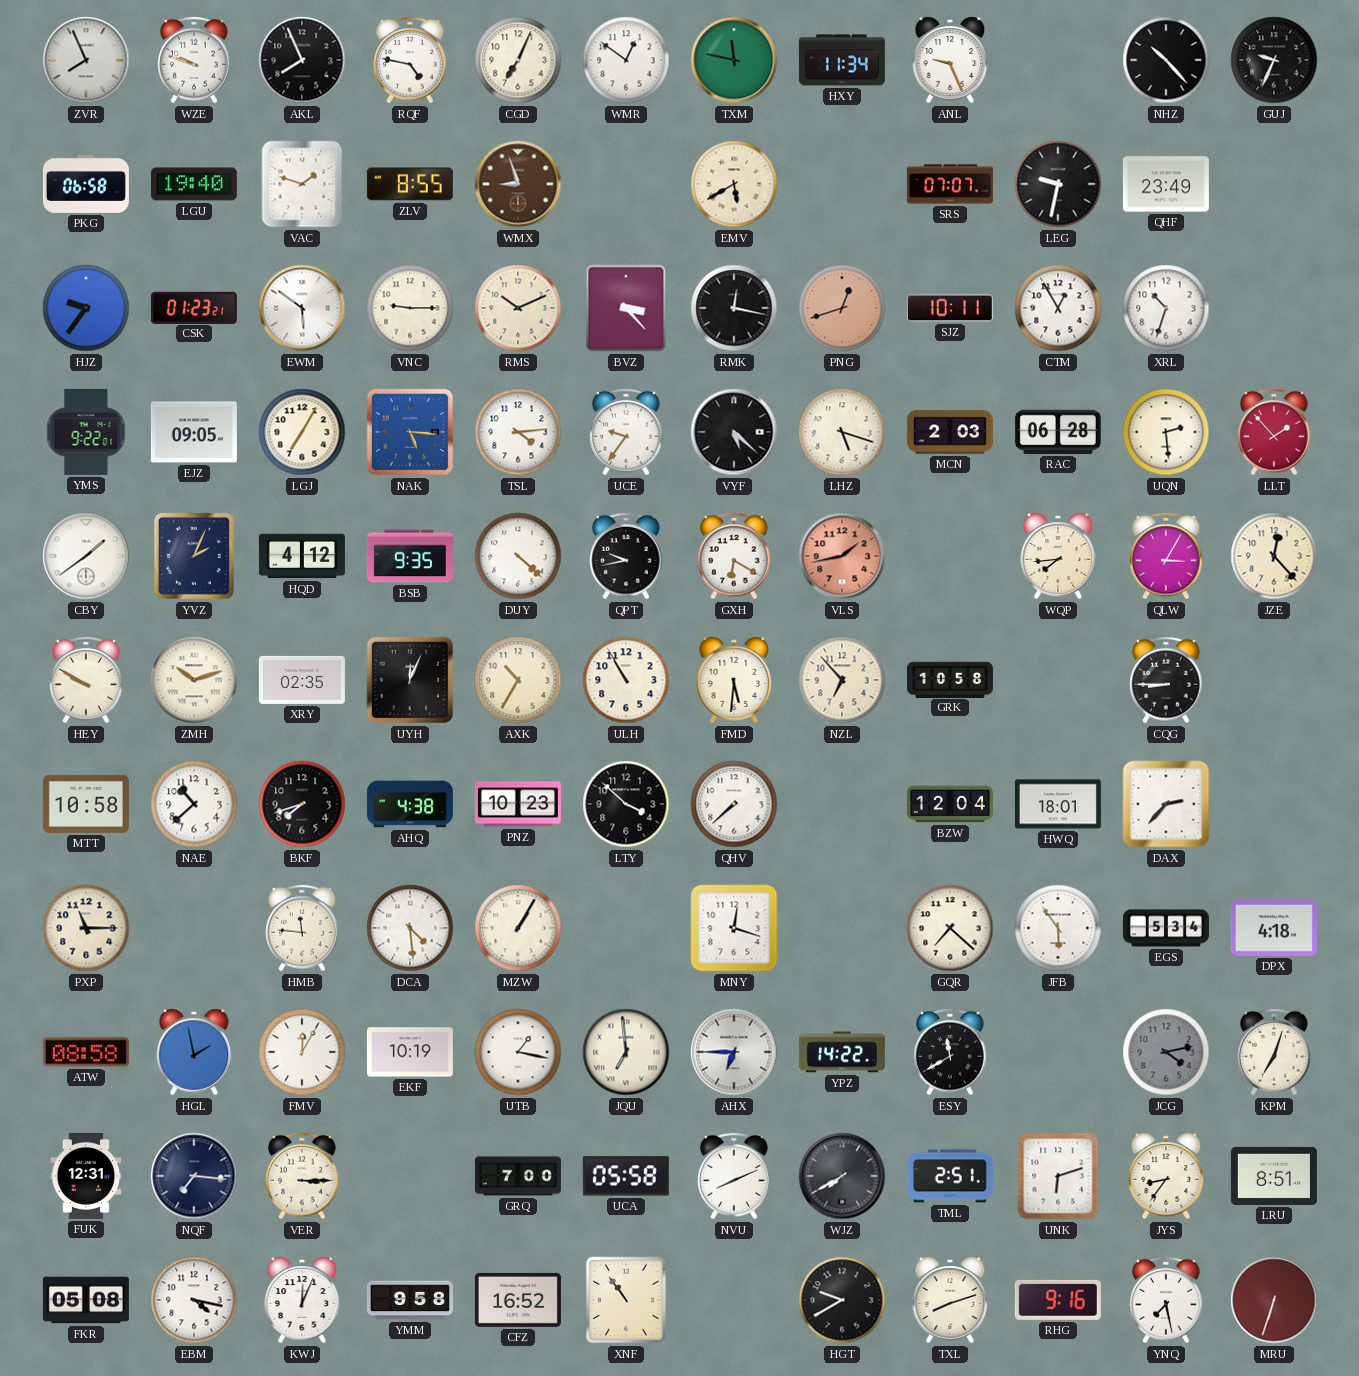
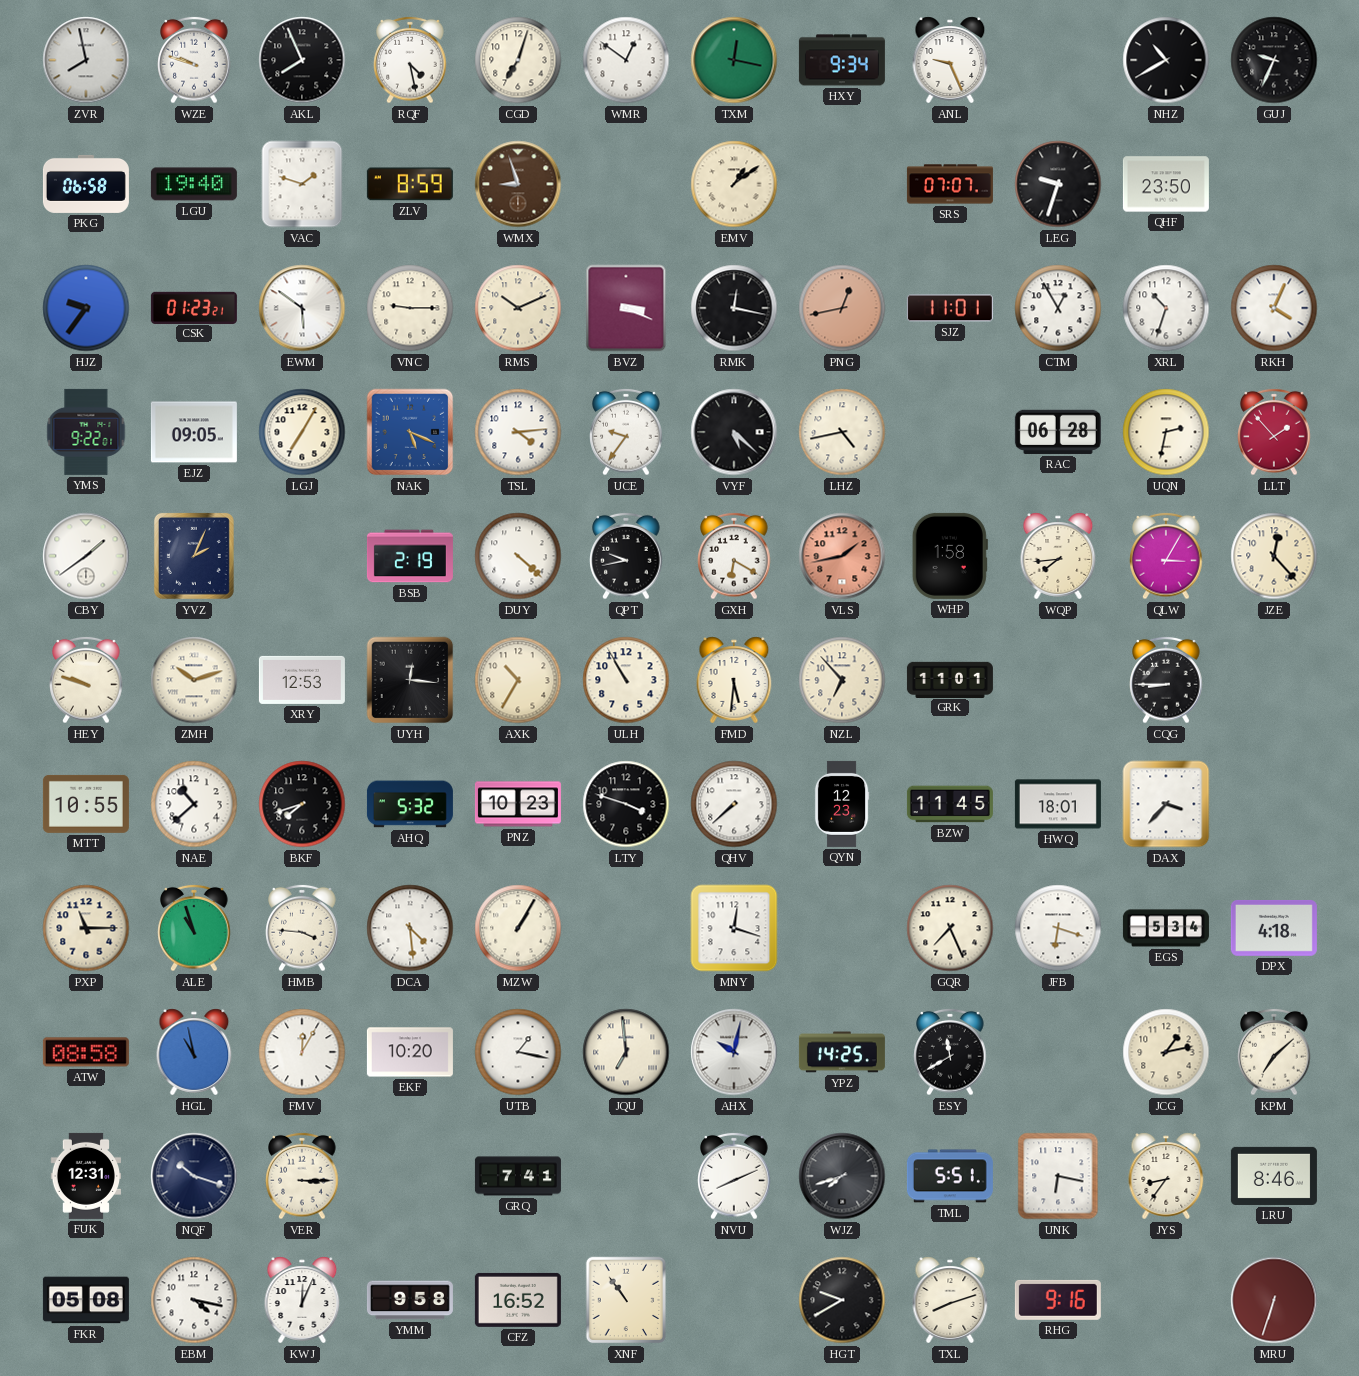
ZVR: 7:56 -> 7:58
RQF: 4:47 -> 4:28
CGD: 7:04 -> 7:03
TXM: 11:47 -> 12:17
HXY: 11:34 -> 9:34
NHZ: 10:23 -> 10:40
ZLV: 8:55 -> 8:59
EMV: 5:40 -> 1:09
LEG: 9:32 -> 9:33
QHF: 23:49 -> 23:50
BVZ: 3:23 -> 3:19
PNG: 12:42 -> 12:43
SJZ: 10:11 -> 11:01
RKH: none -> 4:04
NAK: 5:16 -> 5:19
LHZ: 5:18 -> 4:43
MCN: 2:03 -> none
UQN: 2:29 -> 2:32
HQD: 4:12 -> none
BSB: 9:35 -> 2:19
WHP: none -> 1:58
HEY: 9:50 -> 9:48
XRY: 02:35 -> 12:53
UYH: 12:04 -> 12:16
GRK: 10:58 -> 11:01
MTT: 10:58 -> 10:55
AHQ: 4:38 -> 5:32
LTY: 3:52 -> 3:48
QYN: none -> 12:23
BZW: 12:04 -> 11:45
DAX: 2:37 -> 3:37
ALE: none -> 10:57
HMB: 11:46 -> 3:46
GQR: 7:22 -> 7:26
JFB: 5:54 -> 6:18
HGL: 1:58 -> 10:58
EKF: 10:19 -> 10:20
AHX: 6:45 -> 10:02
YPZ: 14:22 -> 14:25
JCG: 4:13 -> 1:13
JCG dial: grey -> cream
KPM: 7:03 -> 7:08
NQF: 7:16 -> 10:18
GRQ: 7:00 -> 7:41
UCA: 05:58 -> none
WJZ: 7:40 -> 7:42
TML: 2:51 -> 5:51
UNK: 6:12 -> 6:17
LRU: 8:51 -> 8:46
YNQ: 7:28 -> none
